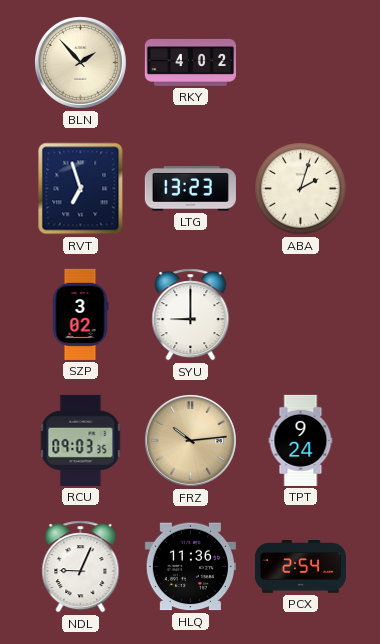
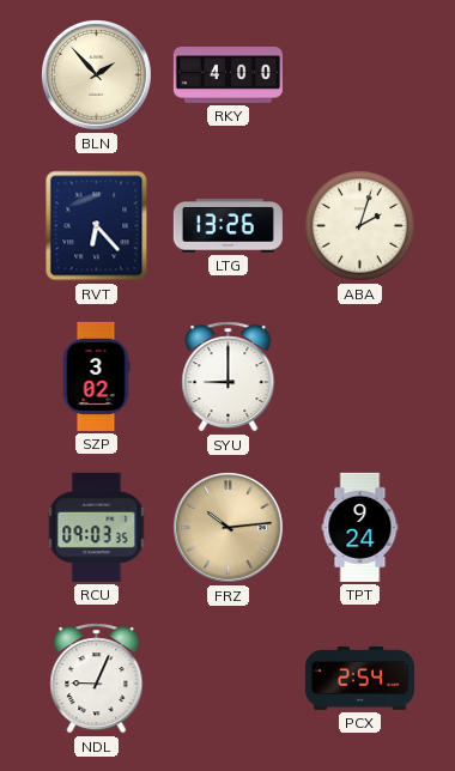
RKY: 4:02 -> 4:00
RVT: 6:57 -> 6:23
LTG: 13:23 -> 13:26
HLQ: 11:36 -> none
